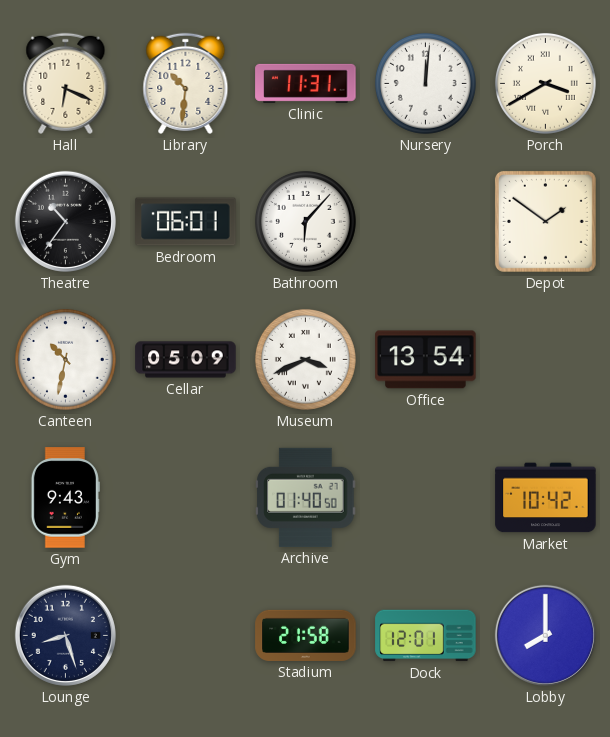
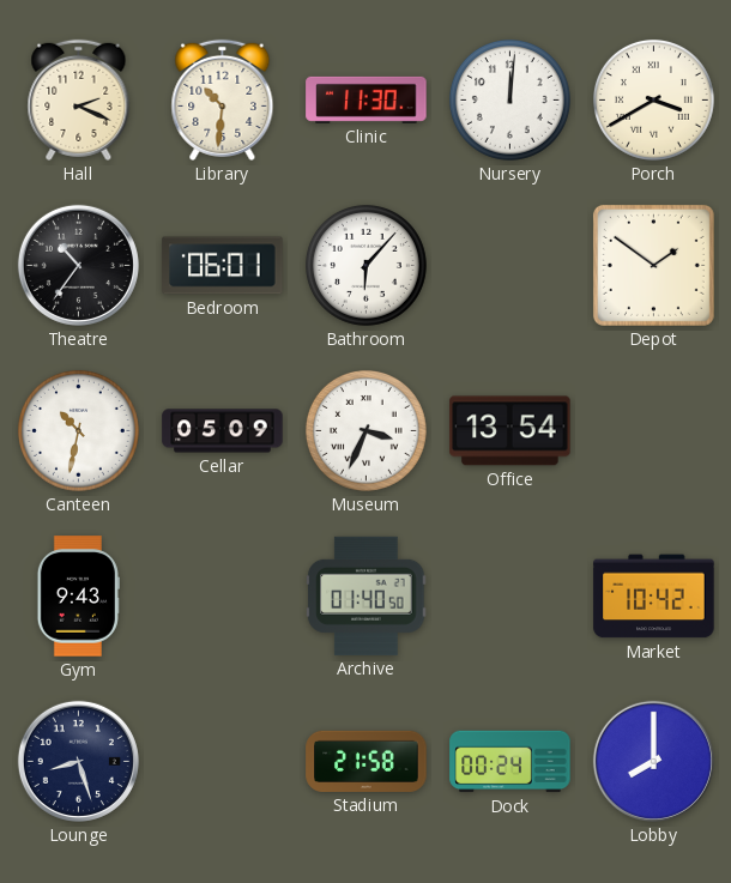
Hall: 6:19 -> 2:19
Clinic: 11:31 -> 11:30
Museum: 3:41 -> 3:34
Dock: 12:01 -> 00:24
